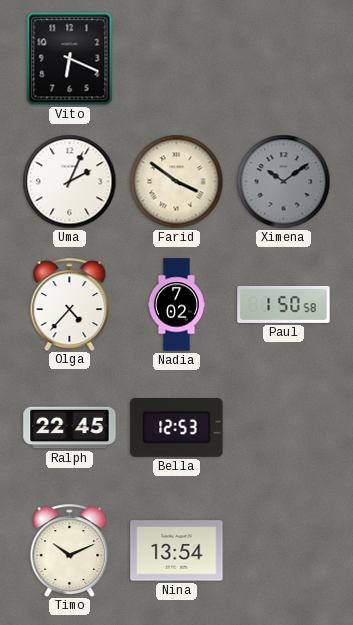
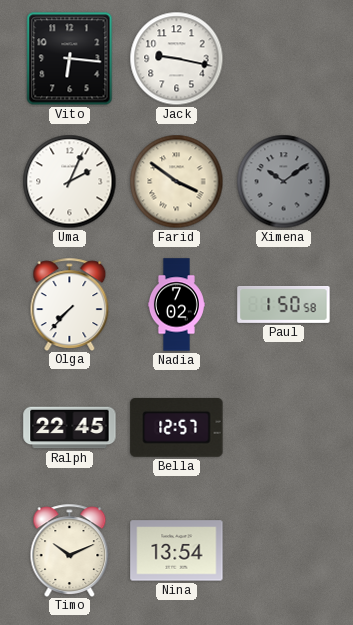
Vito: 6:19 -> 6:16
Jack: none -> 9:17
Olga: 4:37 -> 7:37
Bella: 12:53 -> 12:57
